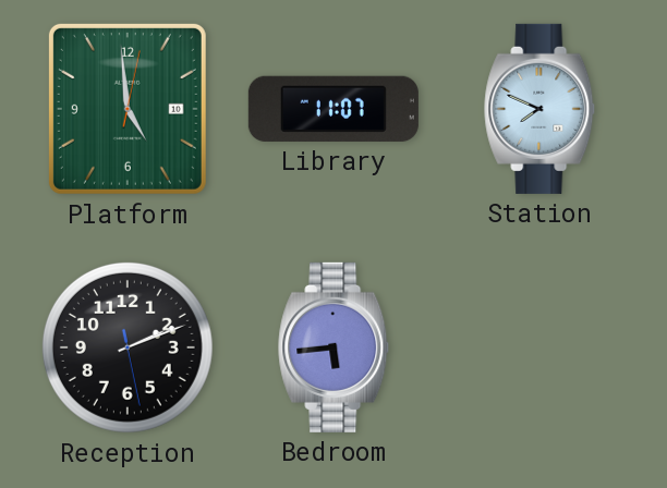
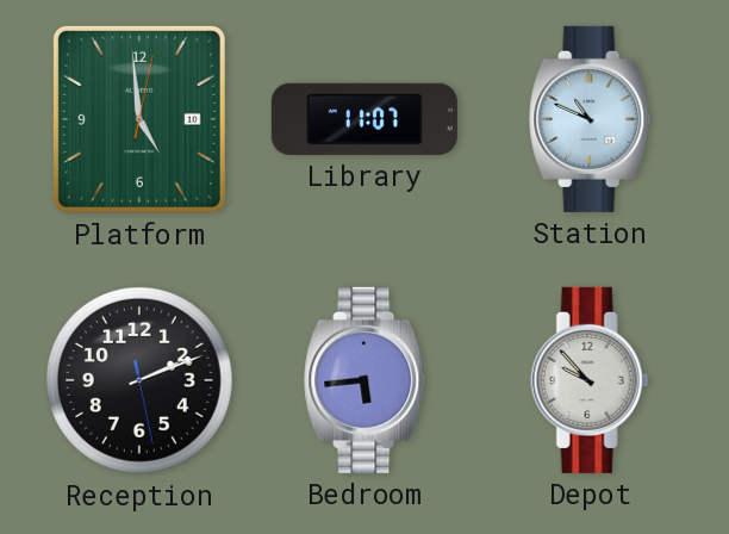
Station: 7:49 -> 10:49
Depot: none -> 9:53
